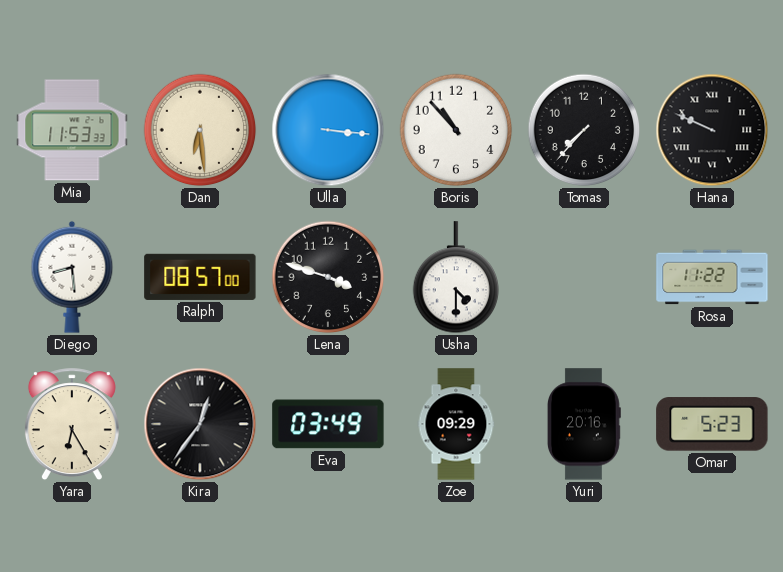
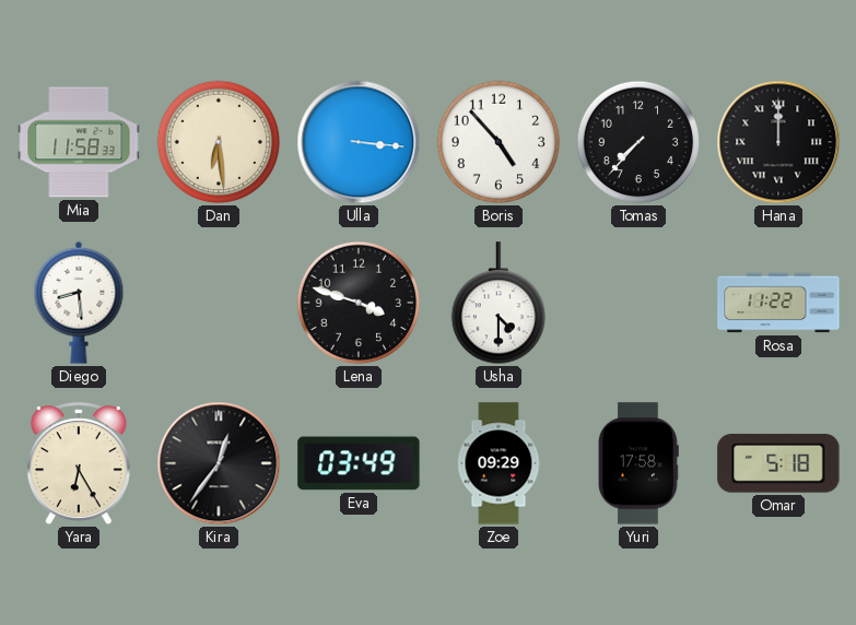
Mia: 11:53 -> 11:58
Boris: 10:53 -> 4:53
Hana: 9:49 -> 12:00
Ralph: 08:57 -> none
Yuri: 20:16 -> 17:58
Omar: 5:23 -> 5:18
